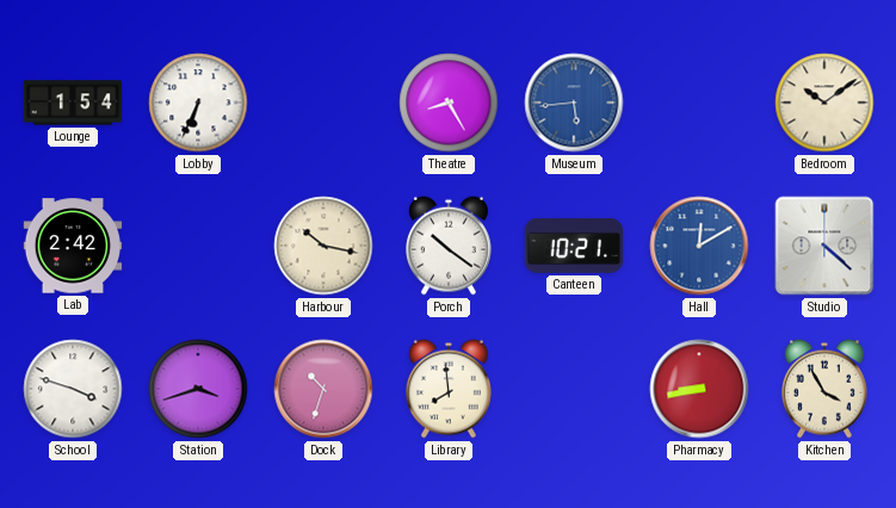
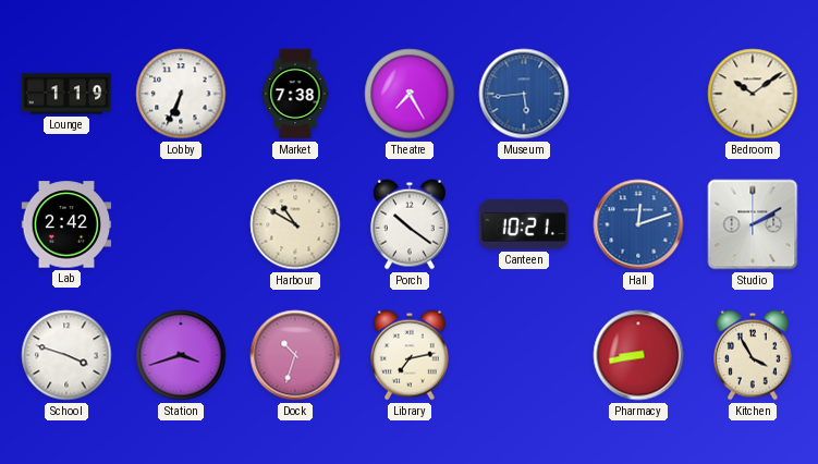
Lounge: 1:54 -> 1:19
Market: none -> 7:38
Theatre: 8:25 -> 7:25
Harbour: 10:17 -> 10:50
Hall: 12:10 -> 12:12
Studio: 4:22 -> 2:10
Library: 7:59 -> 7:13
